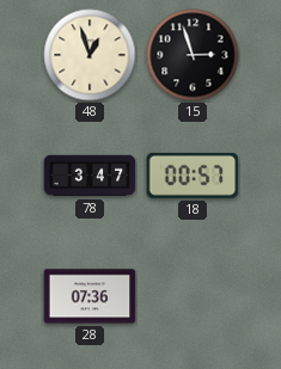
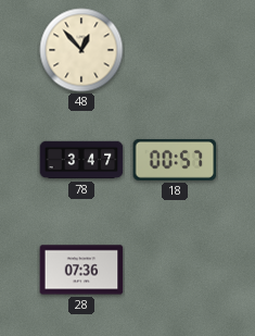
48: 12:57 -> 12:53
15: 2:57 -> none
